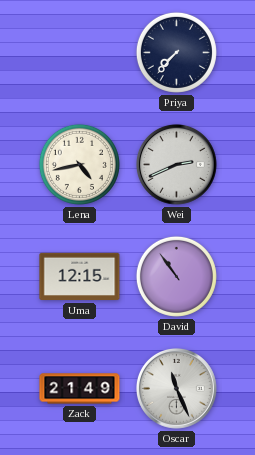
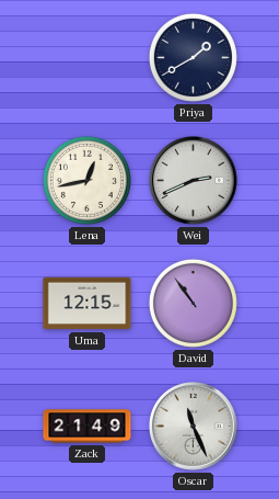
Priya: 7:37 -> 1:40
Lena: 4:43 -> 12:43
